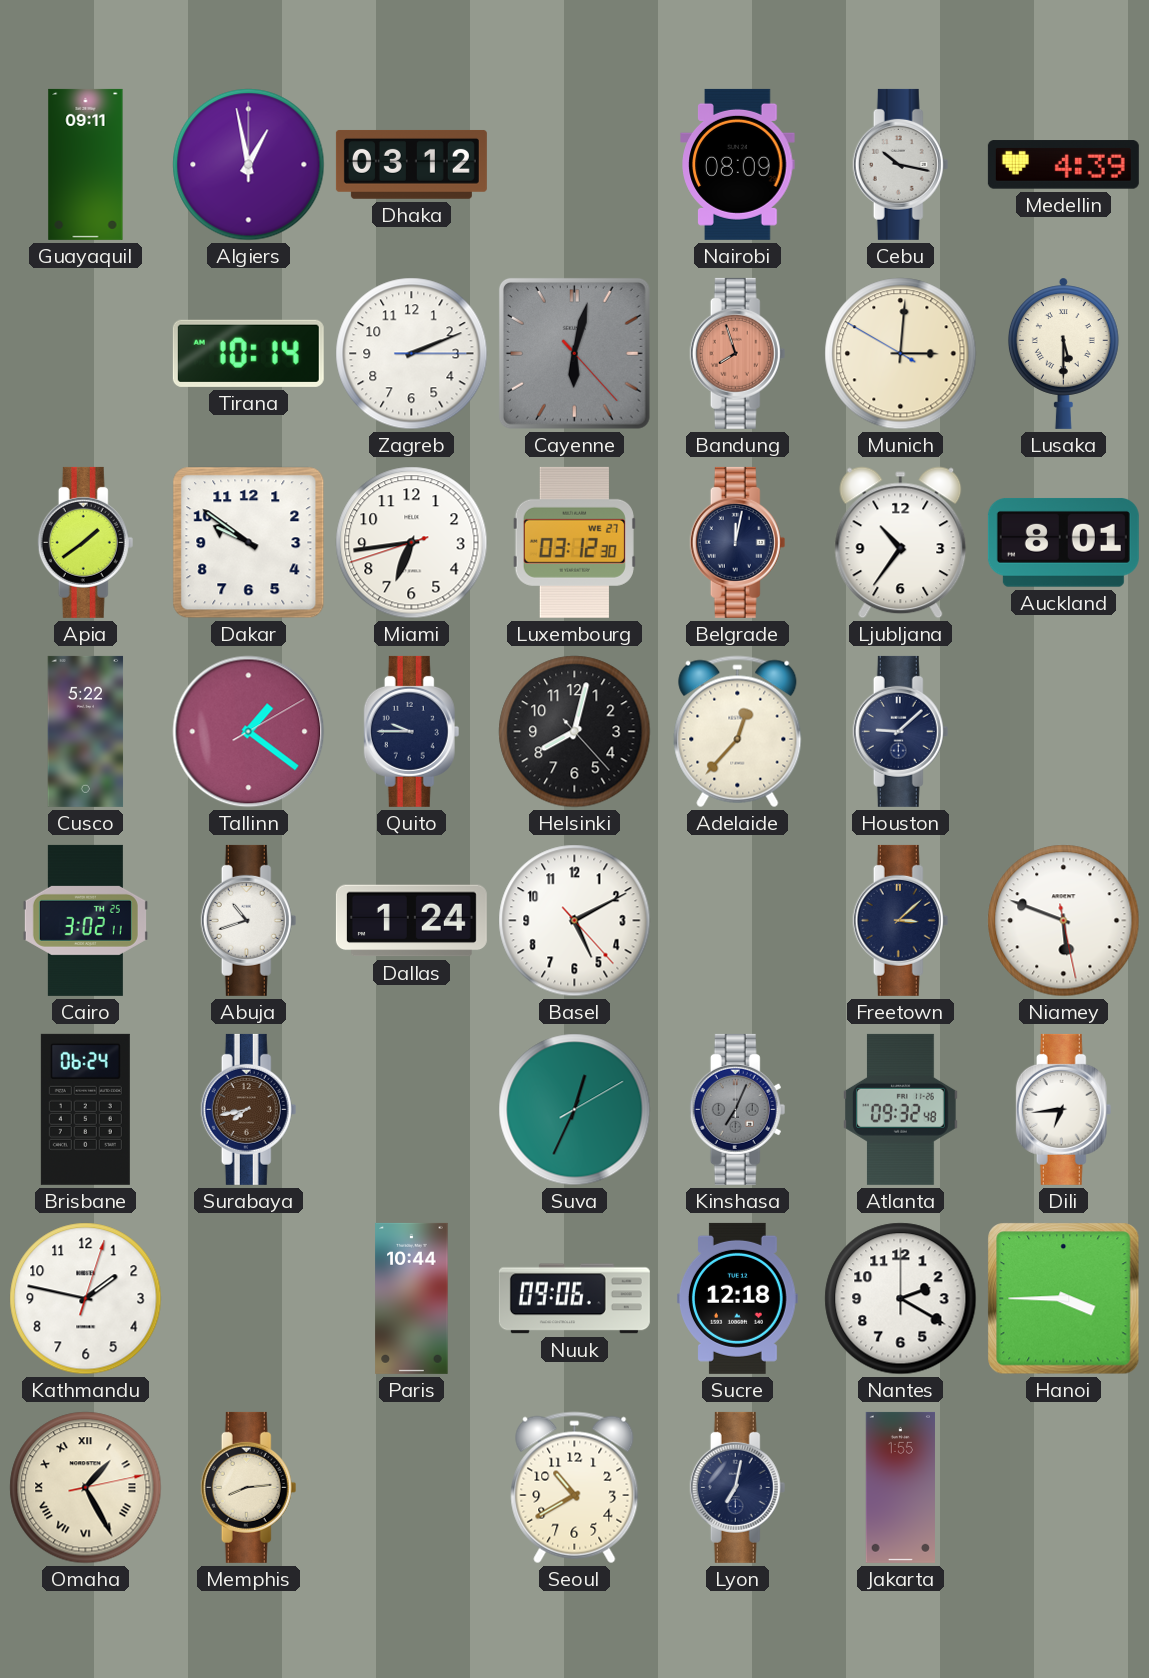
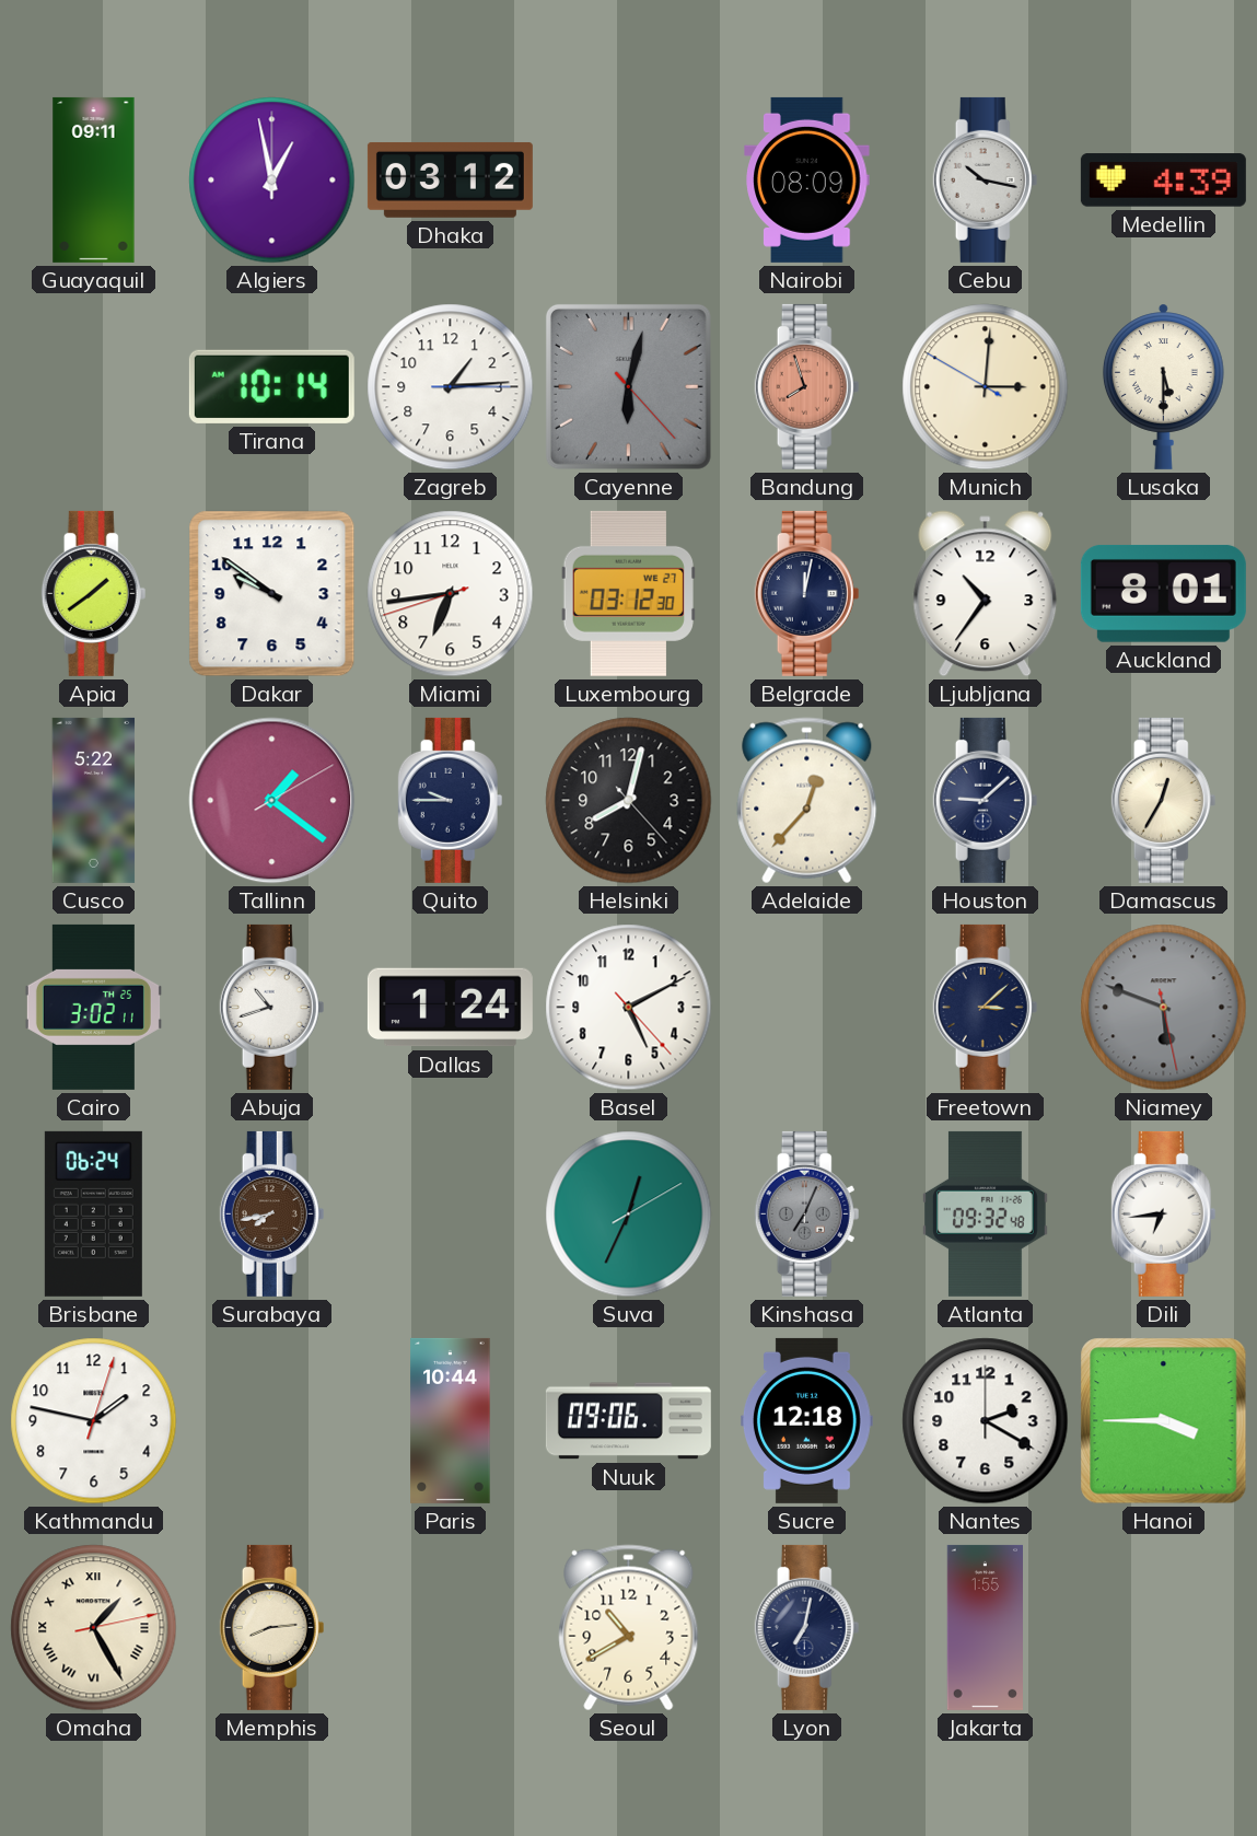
Zagreb: 2:11 -> 1:14
Damascus: none -> 12:35
Niamey dial: white -> grey
